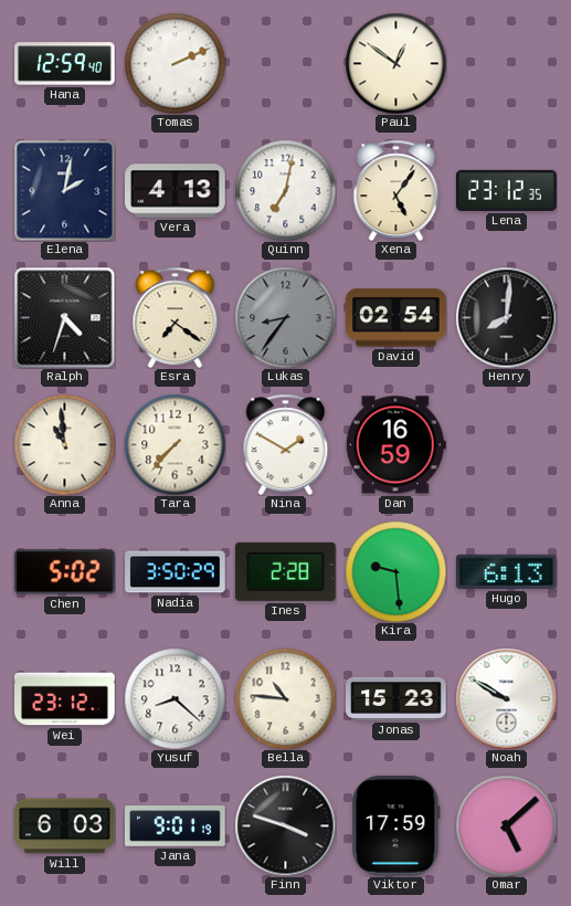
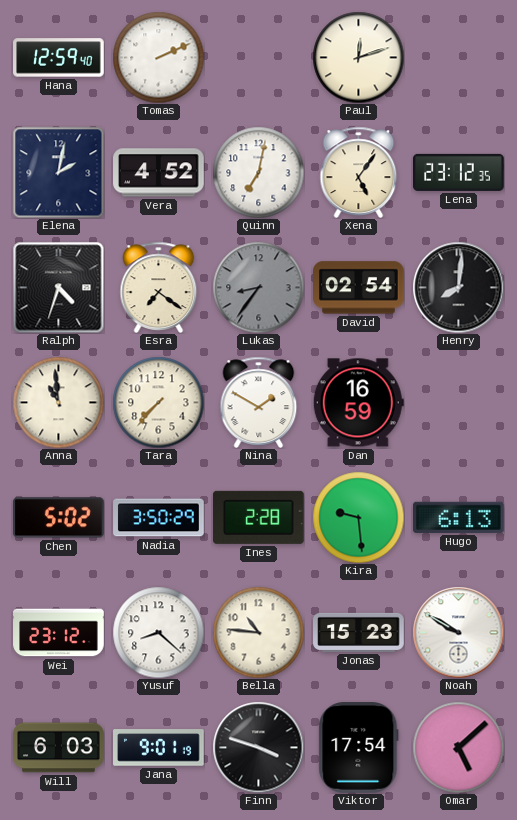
Paul: 12:51 -> 12:12
Vera: 4:13 -> 4:52
Viktor: 17:59 -> 17:54
